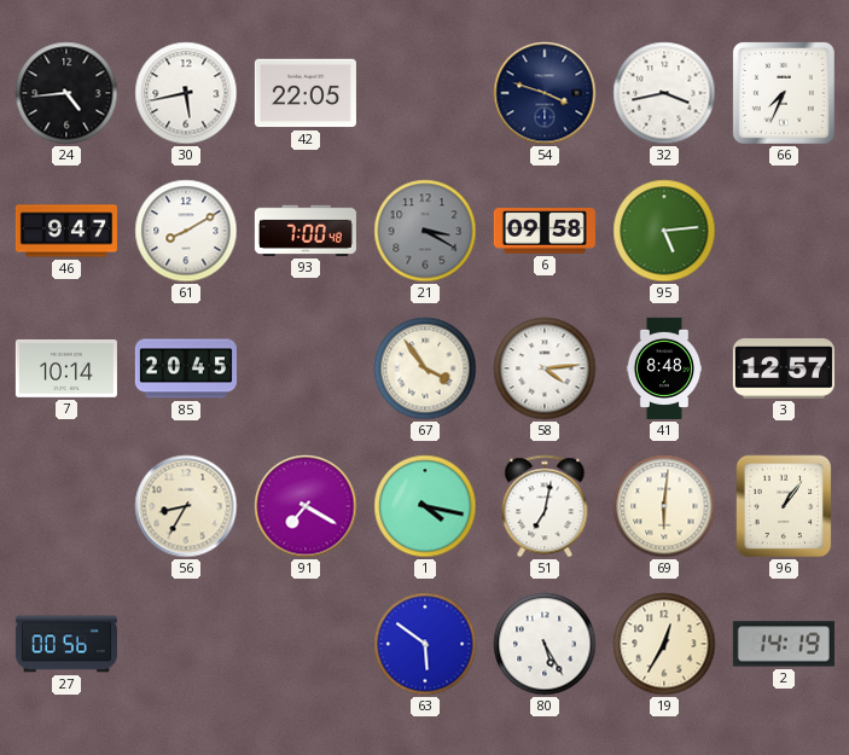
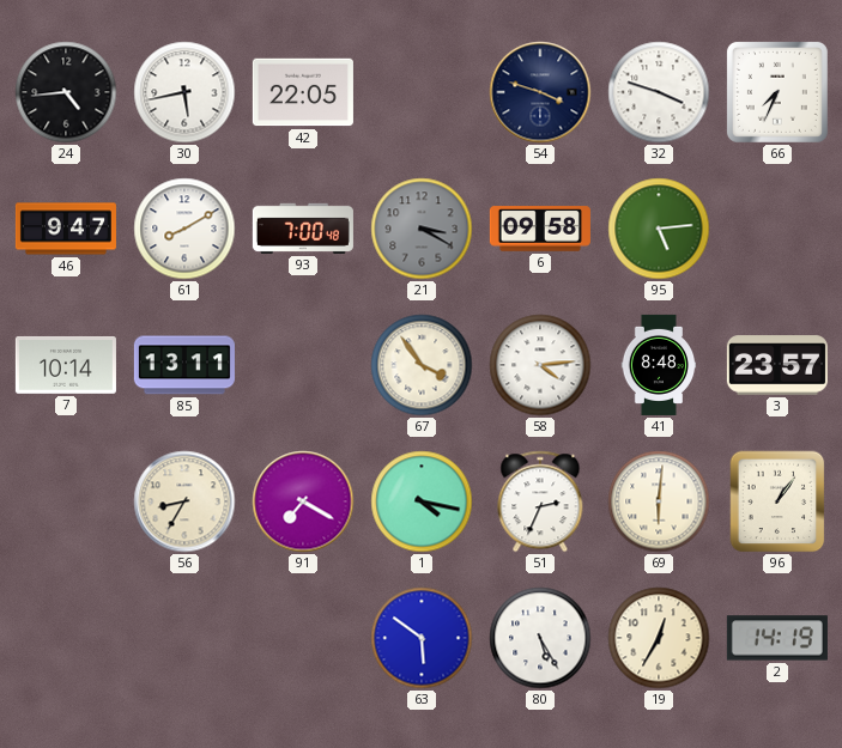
32: 3:43 -> 3:48
85: 20:45 -> 13:11
3: 12:57 -> 23:57
51: 7:02 -> 2:34
27: 00:56 -> none
